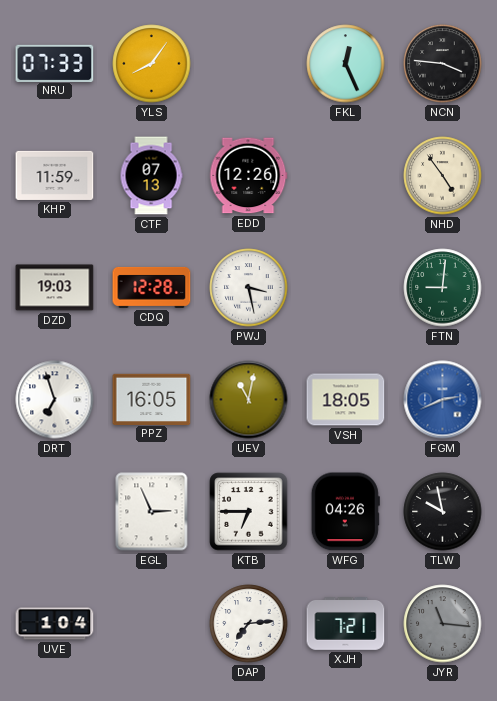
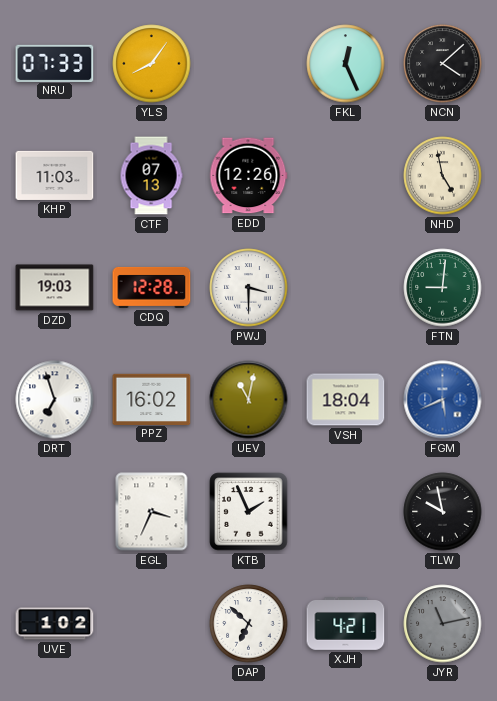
NCN: 3:46 -> 4:08
KHP: 11:59 -> 11:03
NHD: 4:54 -> 4:58
PWJ: 3:28 -> 3:30
PPZ: 16:05 -> 16:02
VSH: 18:05 -> 18:04
FGM: 2:41 -> 5:41
EGL: 2:56 -> 3:34
KTB: 6:45 -> 1:56
WFG: 04:26 -> none
UVE: 1:04 -> 1:02
DAP: 7:14 -> 6:52
XJH: 7:21 -> 4:21
JYR: 11:16 -> 11:13
